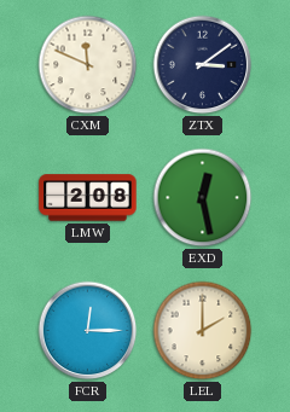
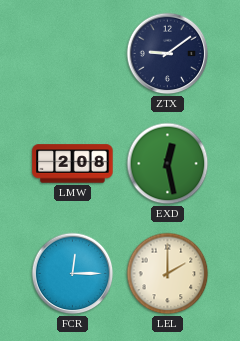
CXM: 11:49 -> none
ZTX: 3:09 -> 9:09
